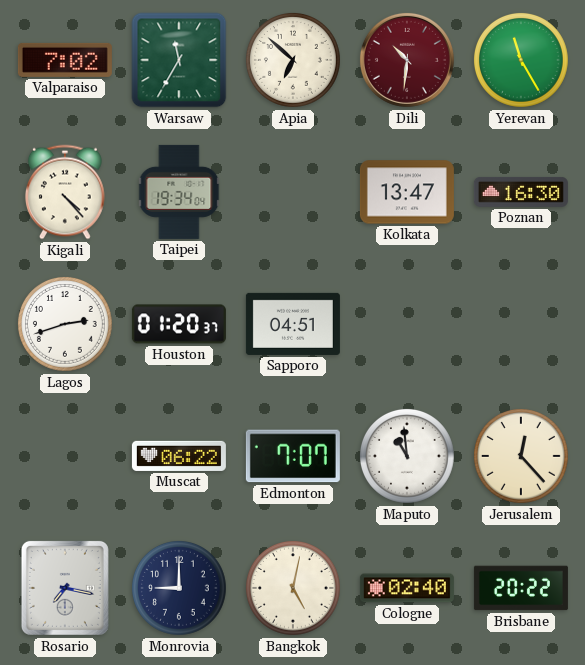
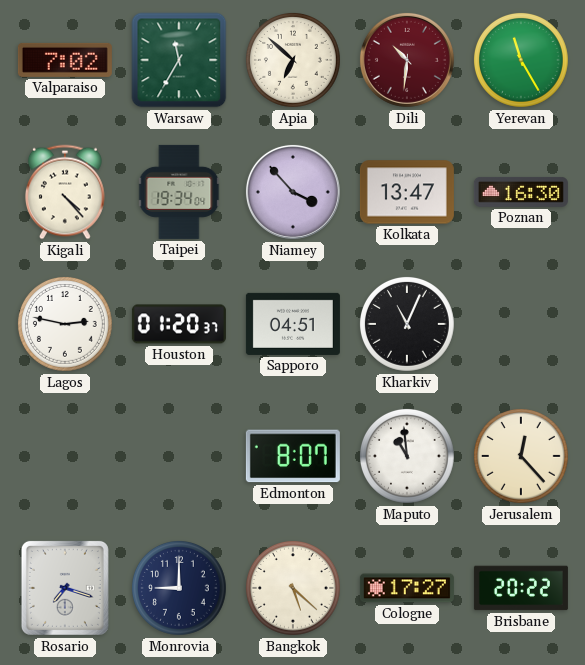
Niamey: none -> 3:53
Lagos: 2:42 -> 2:47
Kharkiv: none -> 11:04
Muscat: 06:22 -> none
Edmonton: 7:07 -> 8:07
Rosario: 7:17 -> 7:18
Bangkok: 5:02 -> 5:22
Cologne: 02:40 -> 17:27
